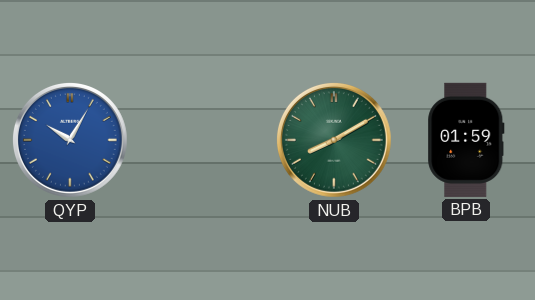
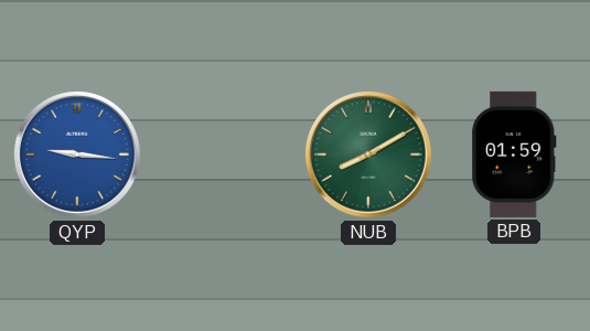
QYP: 10:05 -> 9:16
